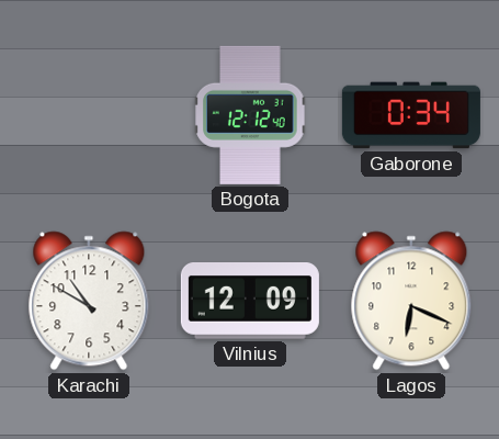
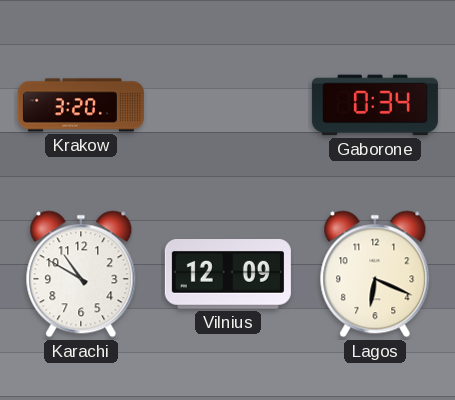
Krakow: none -> 3:20
Bogota: 12:12 -> none
